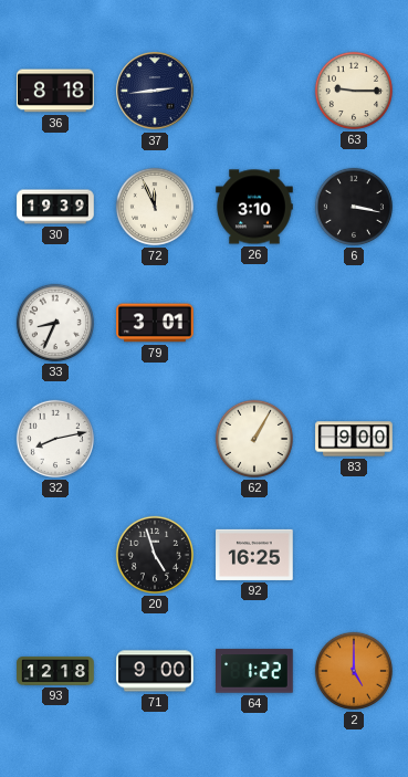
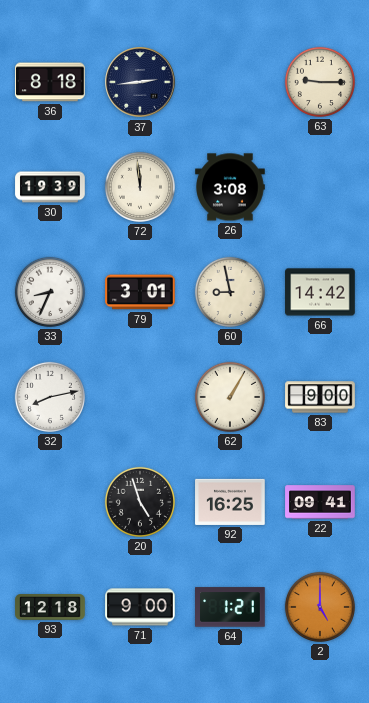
72: 11:56 -> 11:59
26: 3:10 -> 3:08
6: 3:17 -> none
60: none -> 8:58
66: none -> 14:42
22: none -> 09:41
64: 1:22 -> 1:21
